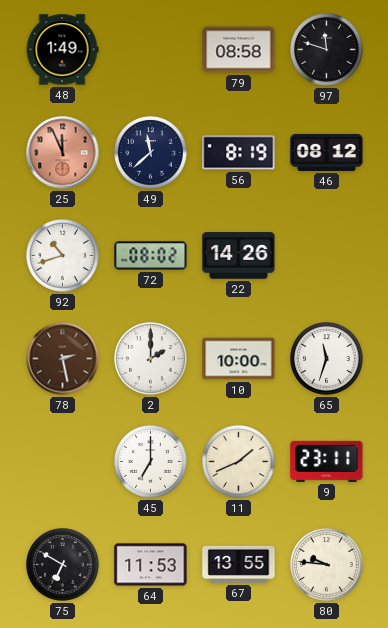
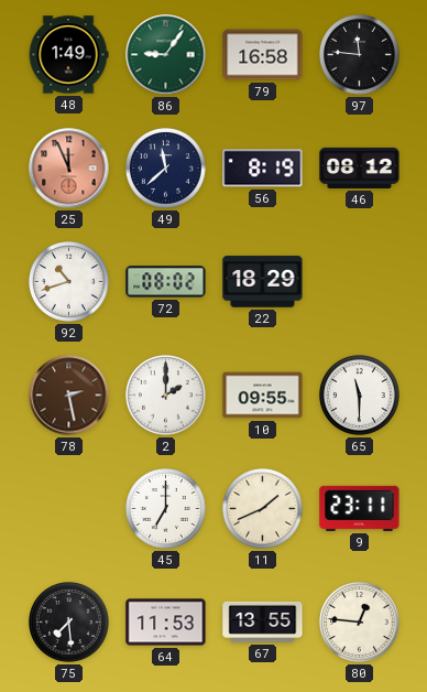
86: none -> 9:06
79: 08:58 -> 16:58
97: 11:48 -> 11:46
22: 14:26 -> 18:29
10: 10:00 -> 09:55
65: 11:33 -> 11:30
75: 6:50 -> 7:29
80: 9:46 -> 12:46
